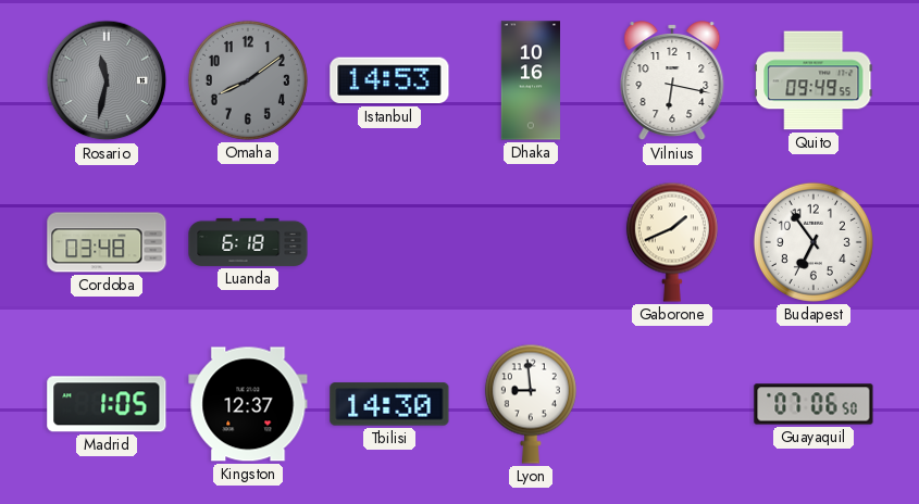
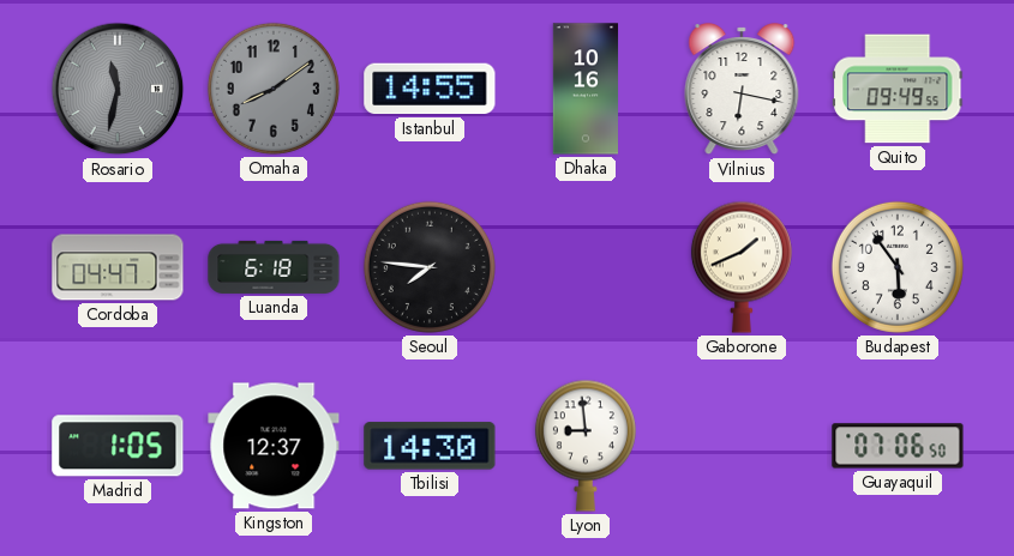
Istanbul: 14:53 -> 14:55
Cordoba: 03:48 -> 04:47
Seoul: none -> 7:46
Budapest: 6:54 -> 5:54
